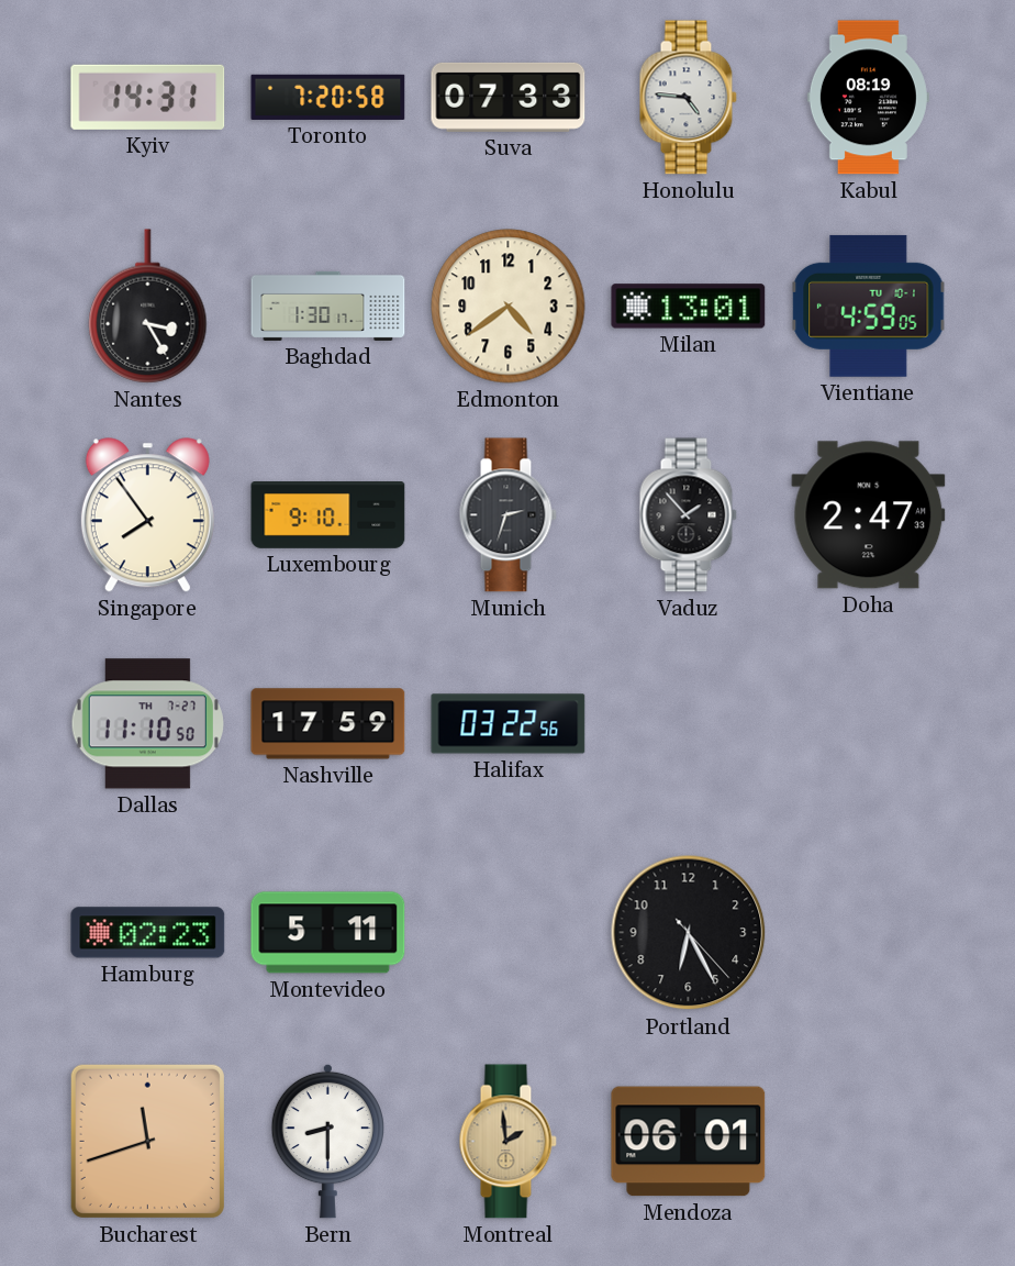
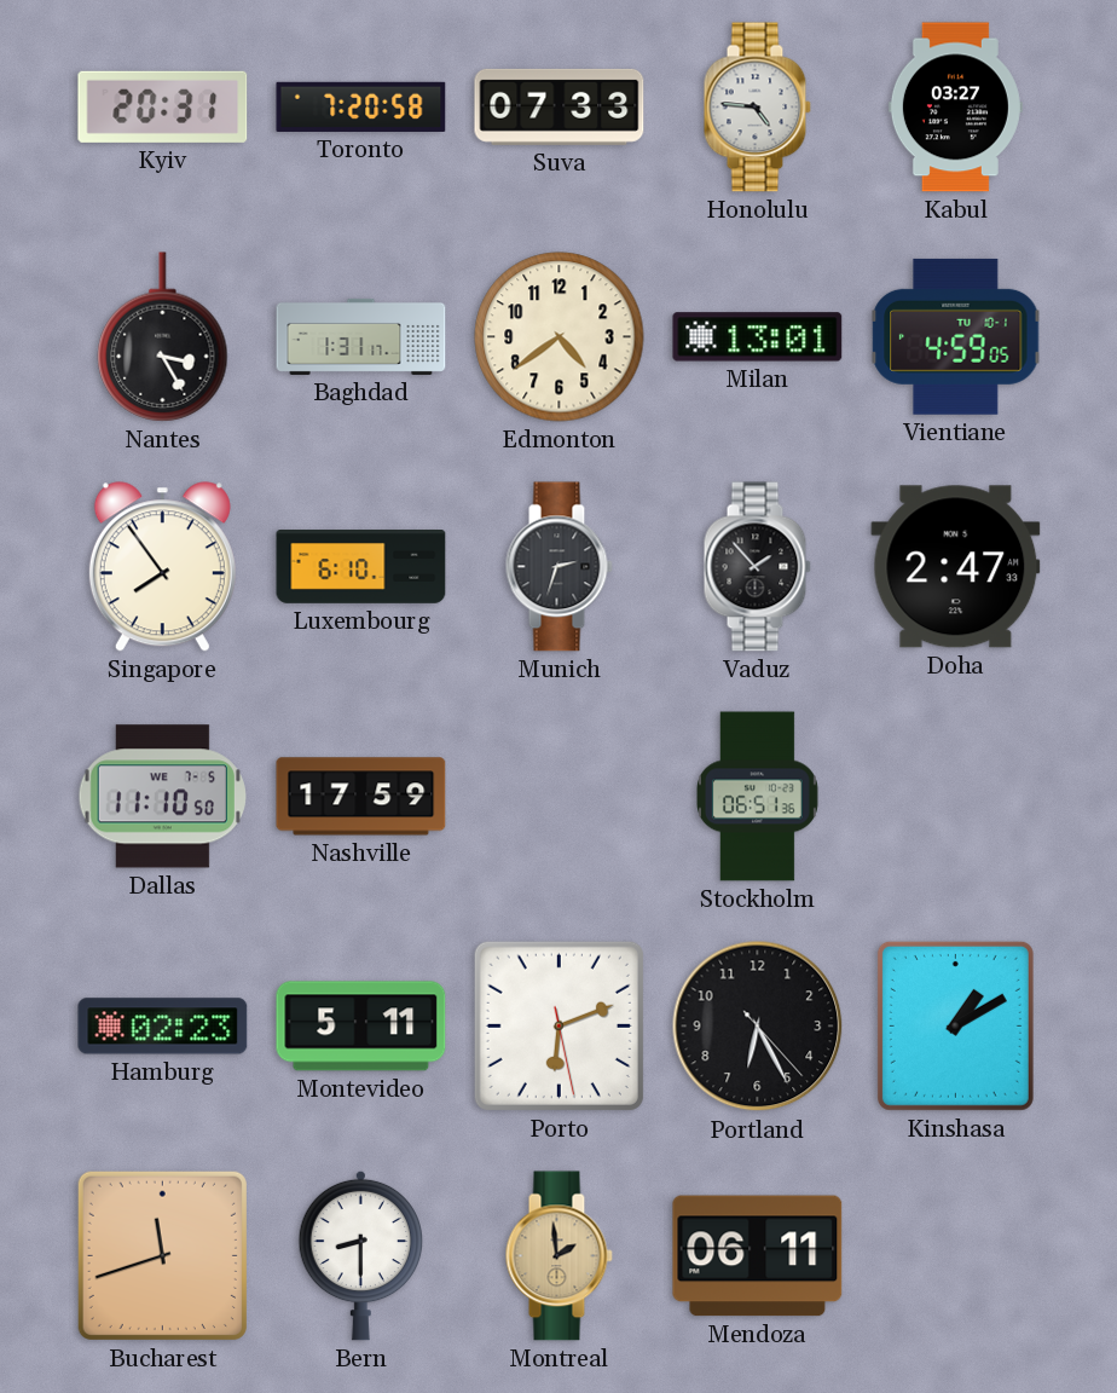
Kyiv: 14:31 -> 20:31
Kabul: 08:19 -> 03:27
Baghdad: 1:30 -> 1:31
Luxembourg: 9:10 -> 6:10
Dallas date: TH 7-27 -> WE 7-5
Halifax: 03:22 -> none
Stockholm: none -> 06:51
Porto: none -> 6:11
Kinshasa: none -> 1:10
Mendoza: 06:01 -> 06:11
